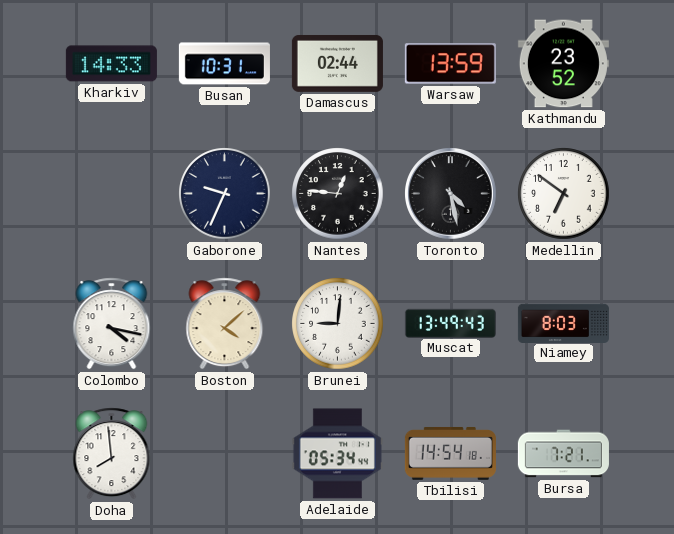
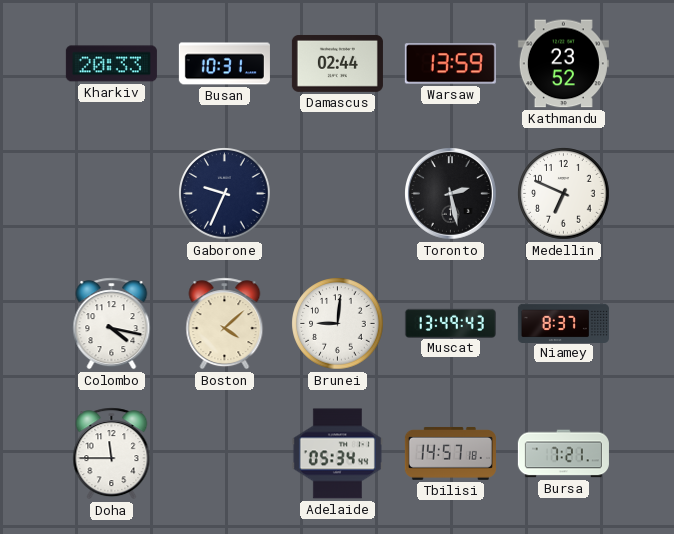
Kharkiv: 14:33 -> 20:33
Nantes: 12:46 -> none
Toronto: 4:28 -> 2:28
Medellin: 6:51 -> 6:49
Niamey: 8:03 -> 8:37
Doha: 7:59 -> 11:45
Tbilisi: 14:54 -> 14:57
